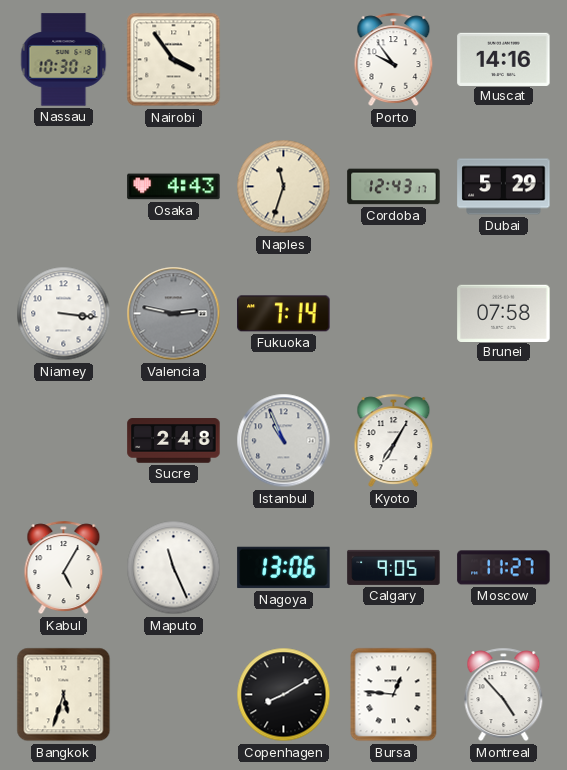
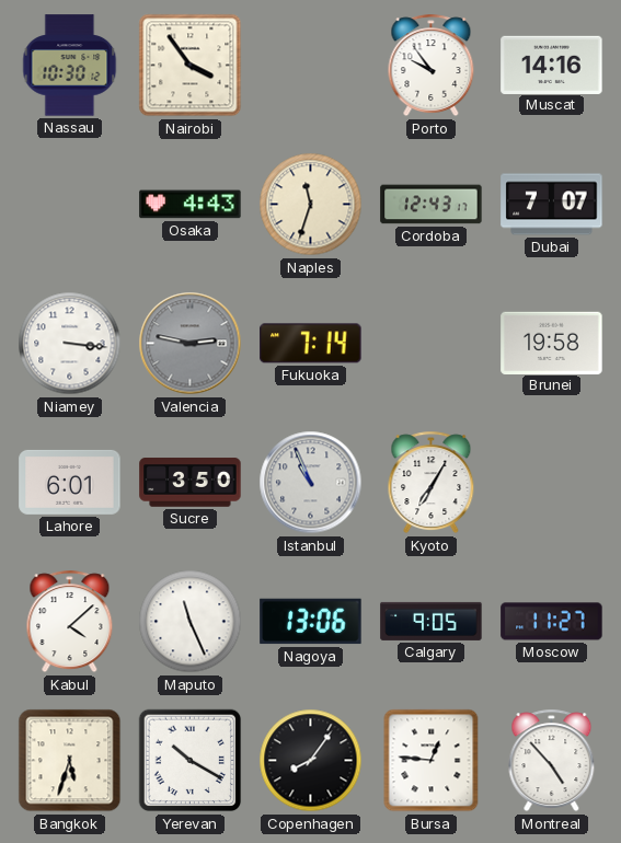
Dubai: 5:29 -> 7:07
Brunei: 07:58 -> 19:58
Lahore: none -> 6:01
Sucre: 2:48 -> 3:50
Kabul: 5:05 -> 4:08
Yerevan: none -> 10:20
Copenhagen: 8:10 -> 8:06
